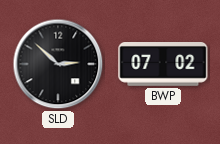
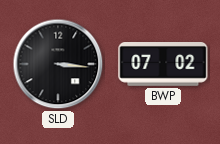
SLD: 2:52 -> 3:16
